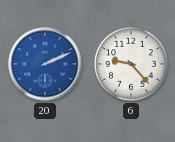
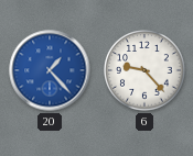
20: 2:11 -> 1:23
